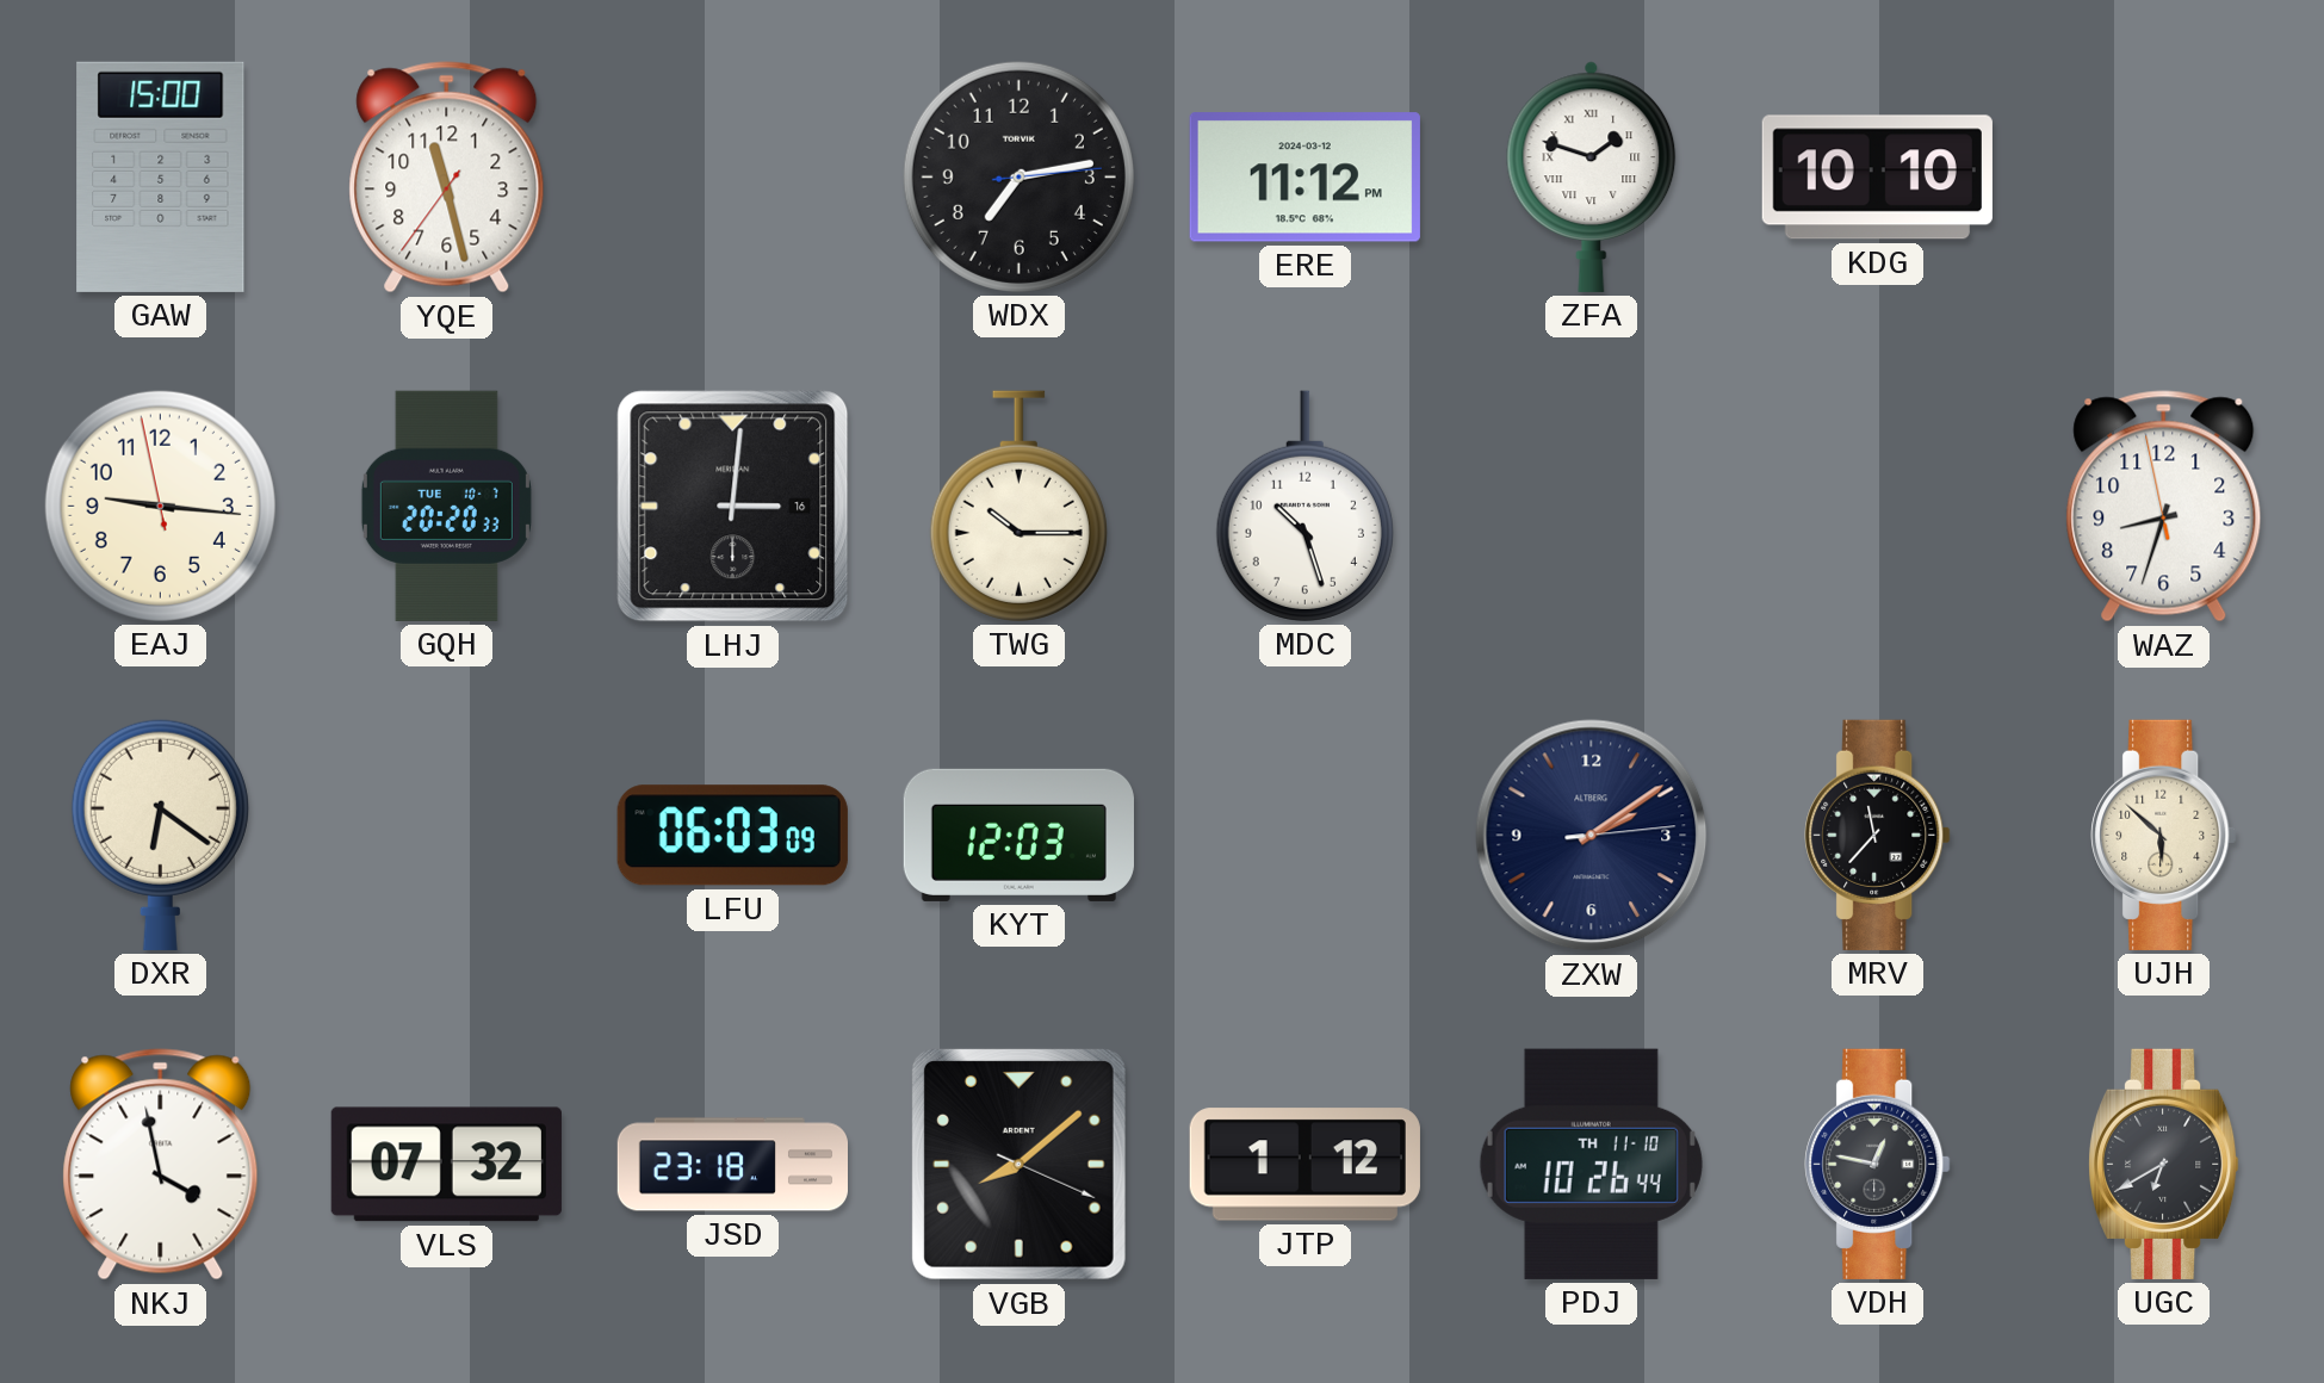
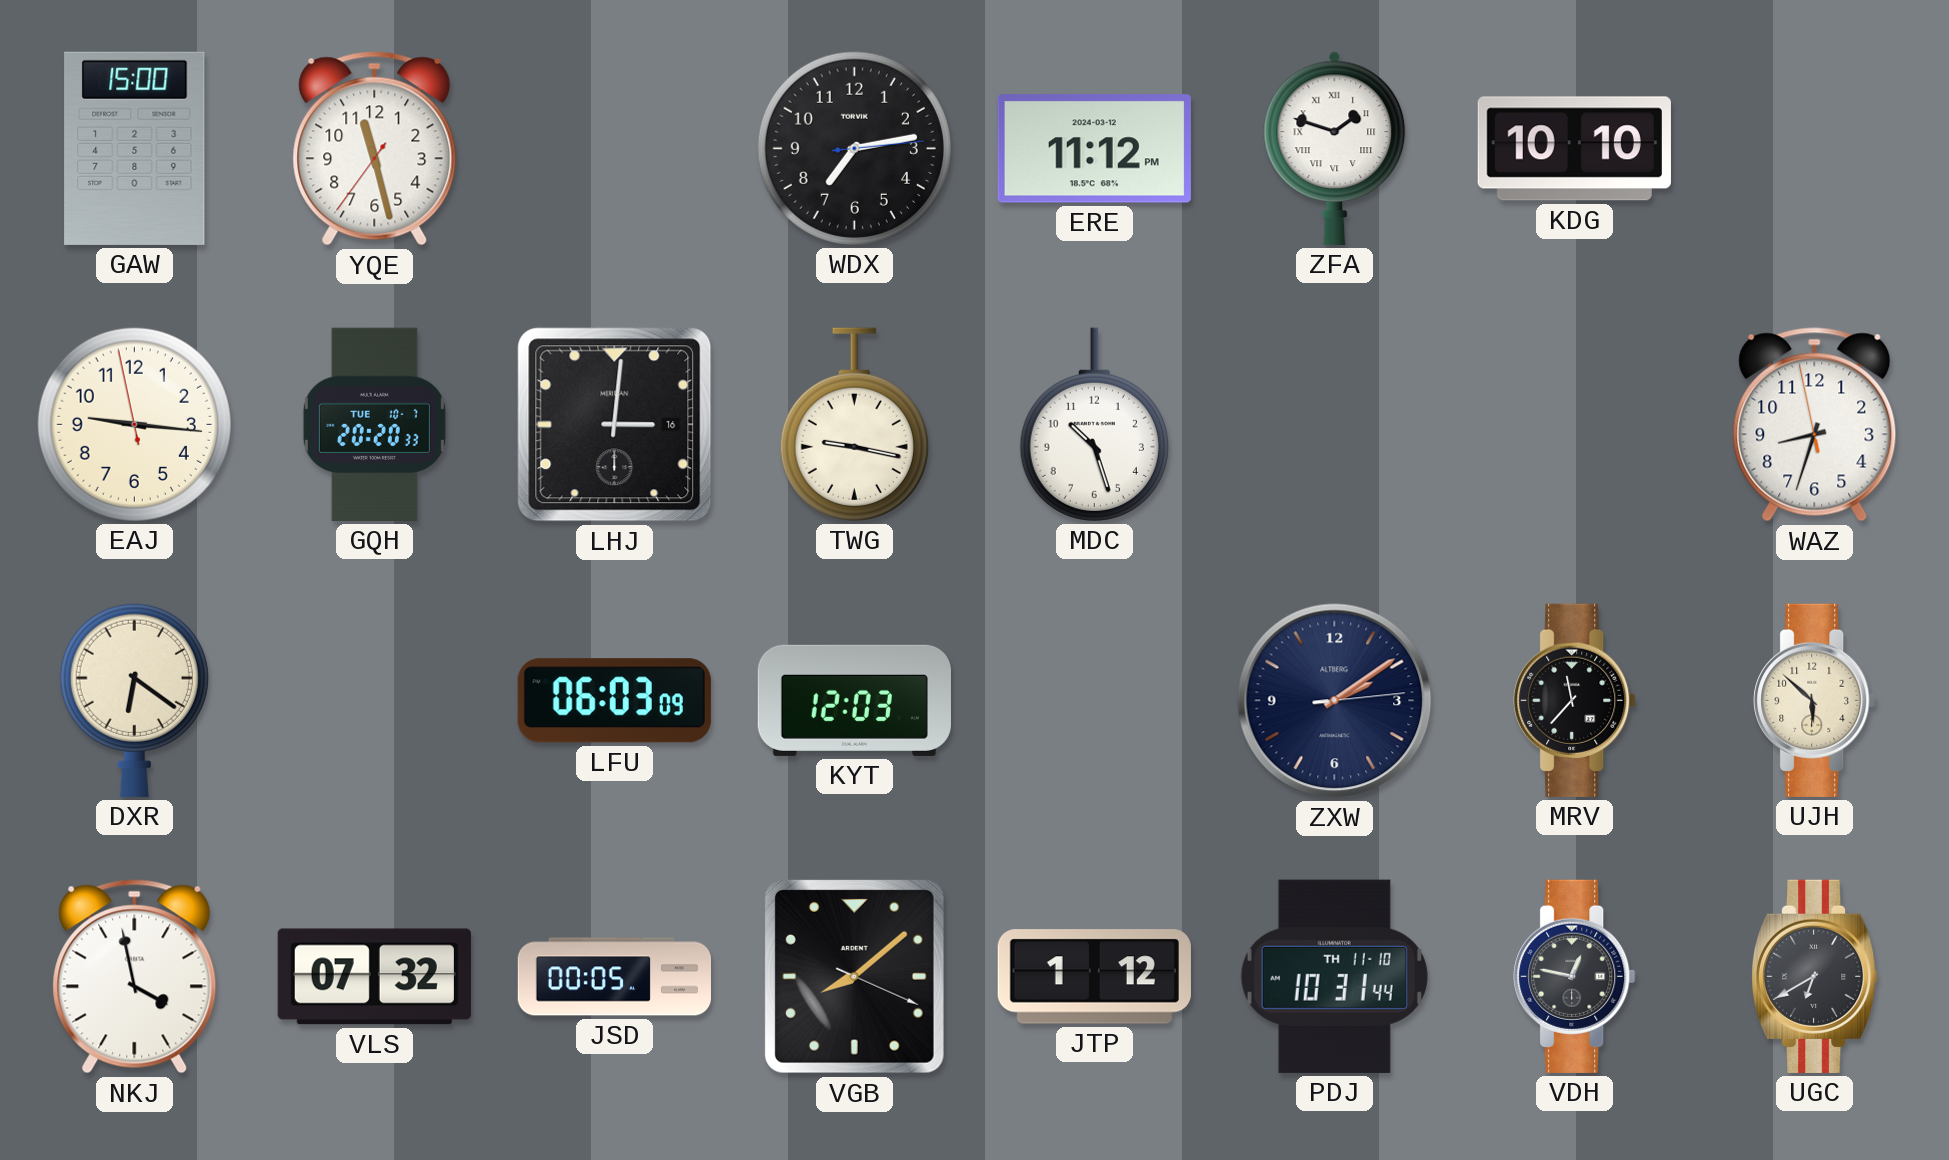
TWG: 10:15 -> 9:17
JSD: 23:18 -> 00:05
PDJ: 10:26 -> 10:31
